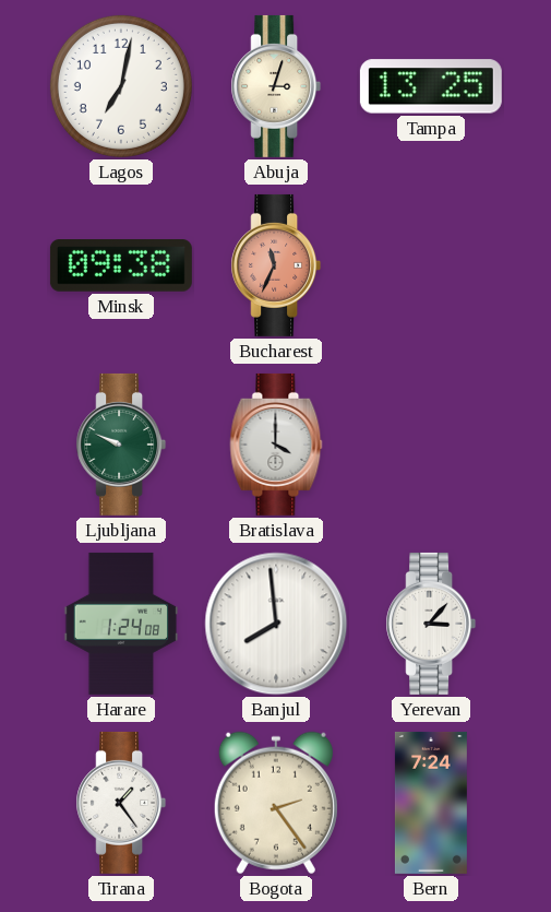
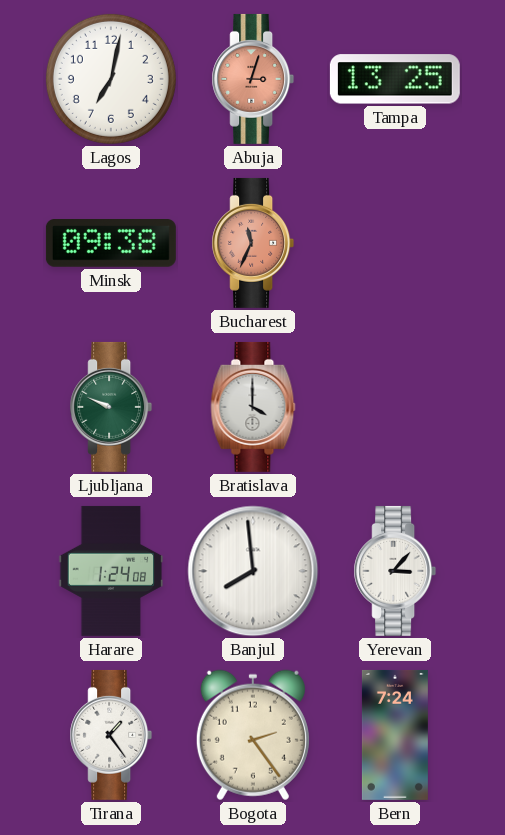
Abuja dial: cream -> salmon
